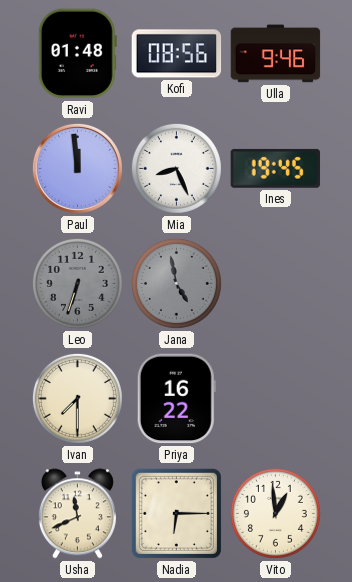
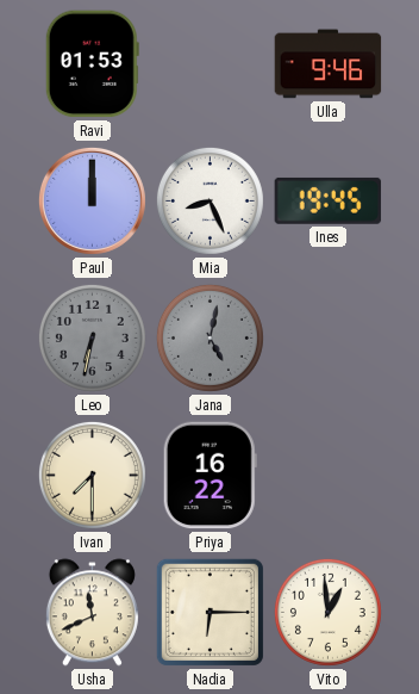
Ravi: 01:48 -> 01:53
Kofi: 08:56 -> none
Paul: 11:59 -> 12:00
Leo: 6:33 -> 6:32
Jana: 4:58 -> 5:02
